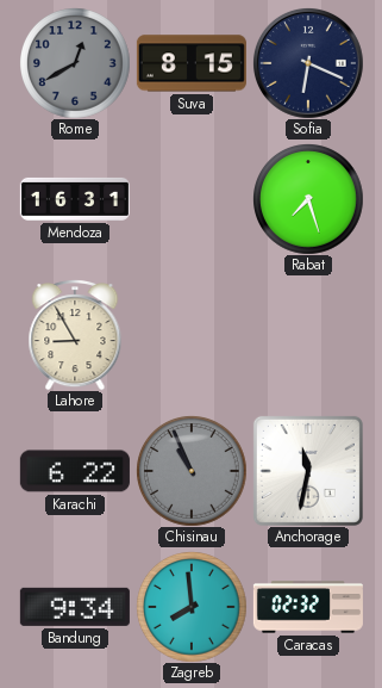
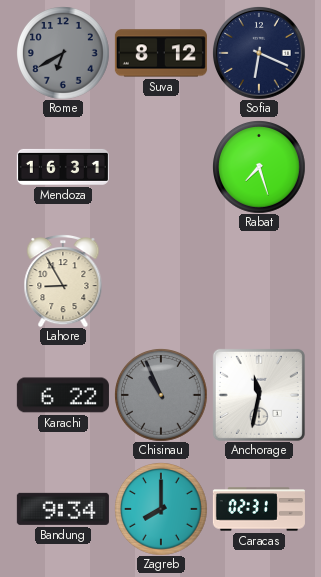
Rome: 12:40 -> 6:40
Suva: 8:15 -> 8:12
Zagreb: 7:59 -> 8:00
Caracas: 02:32 -> 02:31
